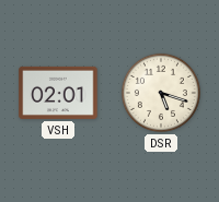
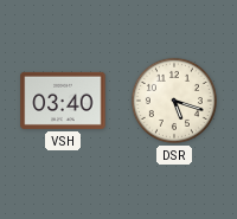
VSH: 02:01 -> 03:40
